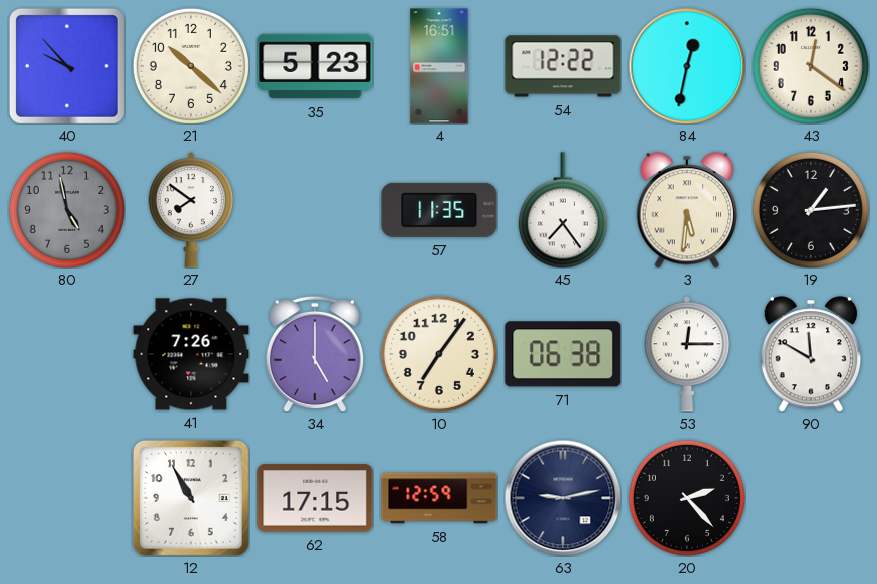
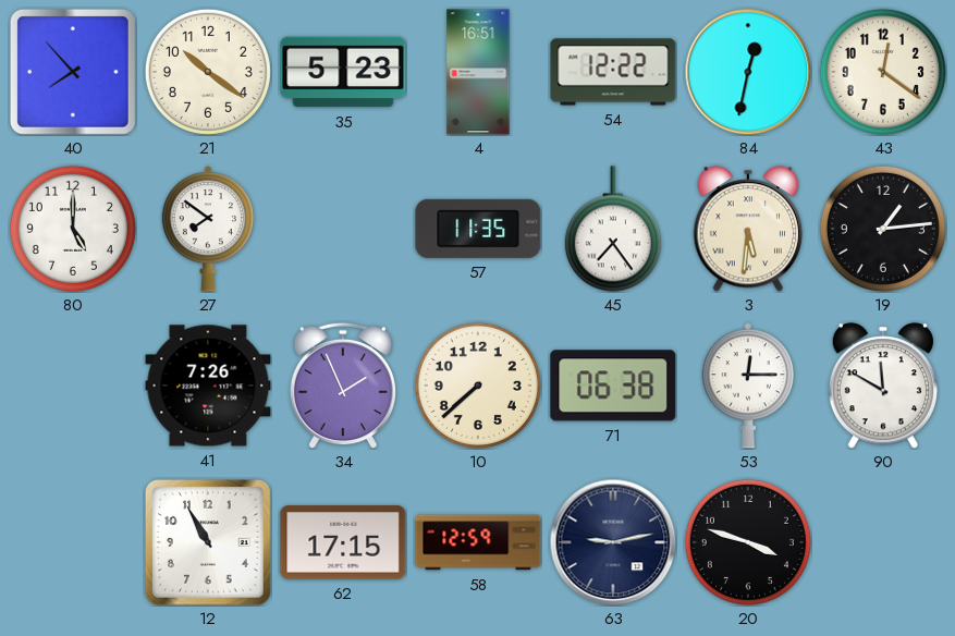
40: 9:53 -> 7:53
21: 10:22 -> 10:21
80: 4:58 -> 5:00
80 dial: grey -> white
34: 5:00 -> 1:56
10: 7:06 -> 7:38
20: 2:23 -> 3:48
